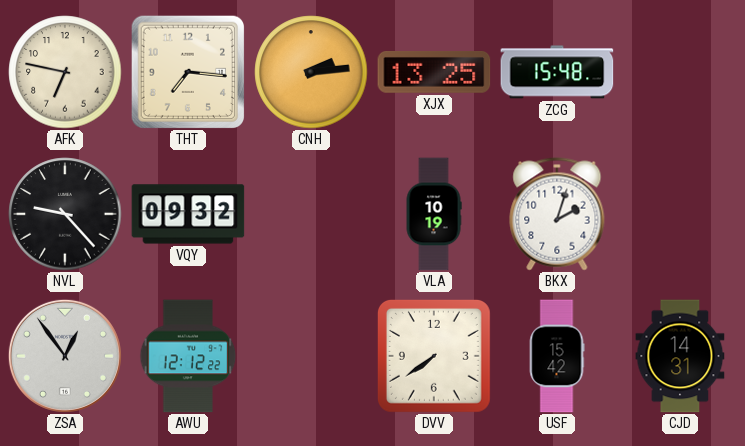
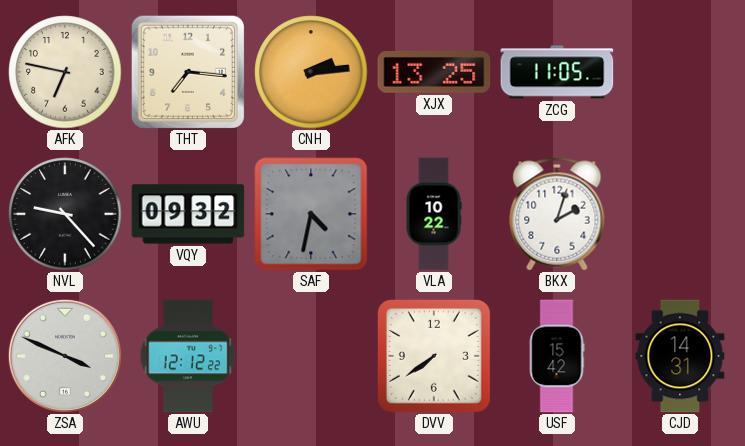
ZCG: 15:48 -> 11:05
SAF: none -> 4:32
VLA: 10:19 -> 10:22
ZSA: 12:54 -> 3:49
